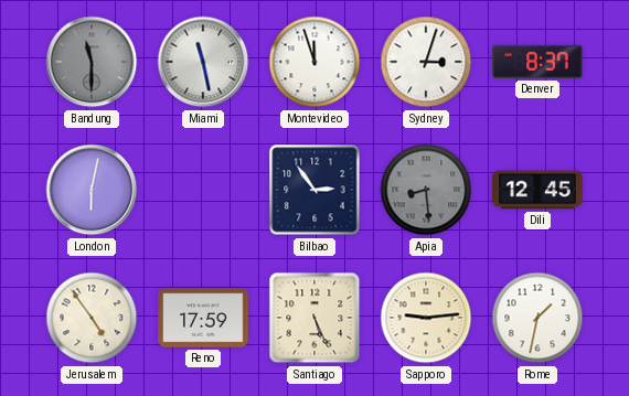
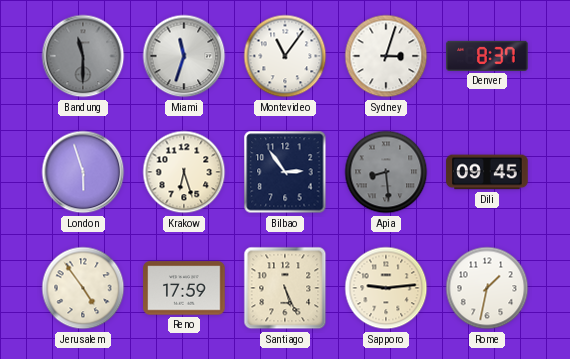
Miami: 11:28 -> 11:33
Montevideo: 11:57 -> 11:06
London: 6:02 -> 5:57
Krakow: none -> 6:27
Dili: 12:45 -> 09:45
